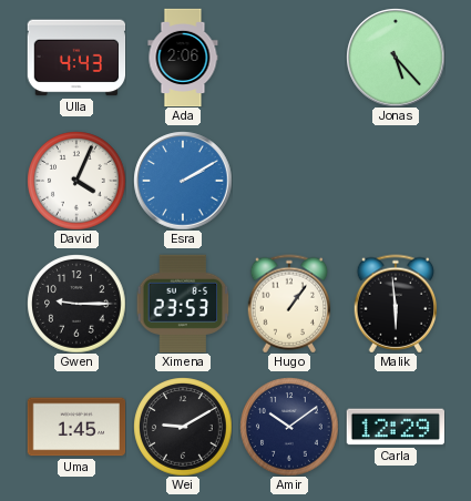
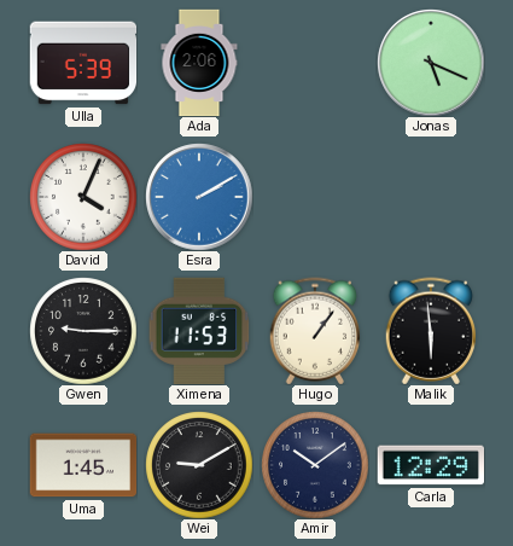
Ulla: 4:43 -> 5:39
Jonas: 5:23 -> 5:19
Ximena: 23:53 -> 11:53
